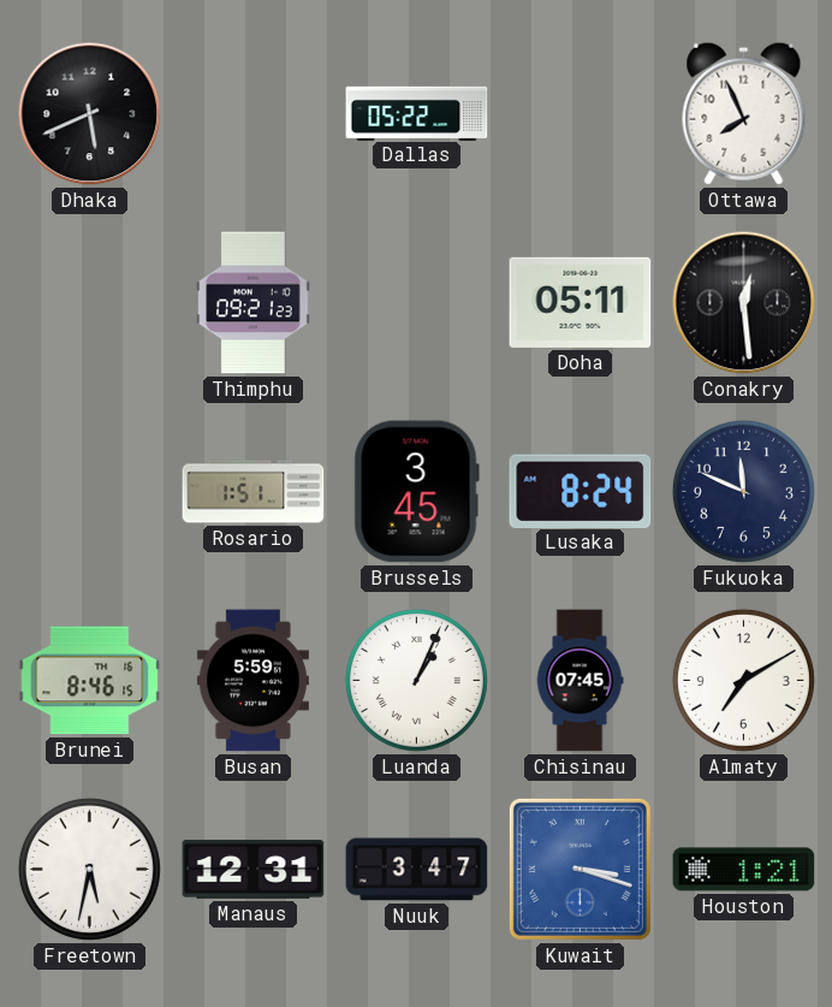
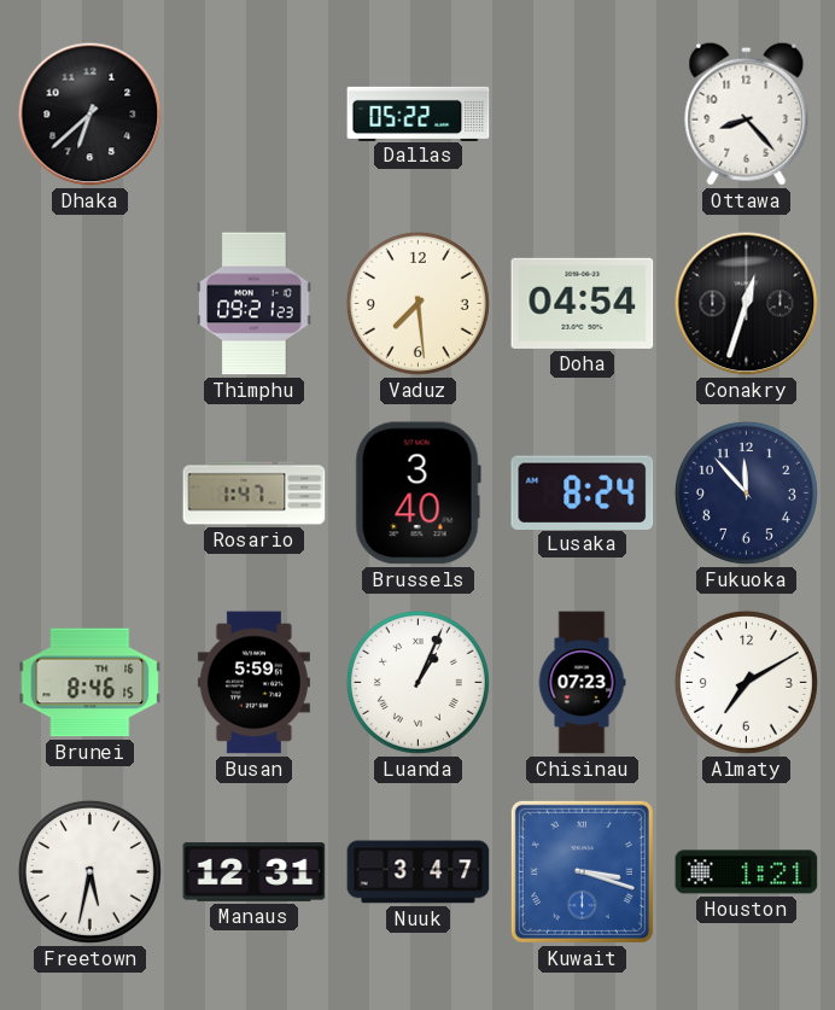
Dhaka: 5:41 -> 6:38
Ottawa: 7:56 -> 8:23
Vaduz: none -> 7:29
Doha: 05:11 -> 04:54
Conakry: 12:29 -> 12:33
Rosario: 1:51 -> 1:47
Brussels: 3:45 -> 3:40
Fukuoka: 11:49 -> 11:53
Chisinau: 07:45 -> 07:23
